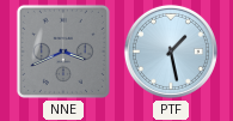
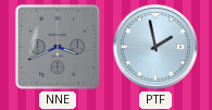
PTF: 1:28 -> 1:58
